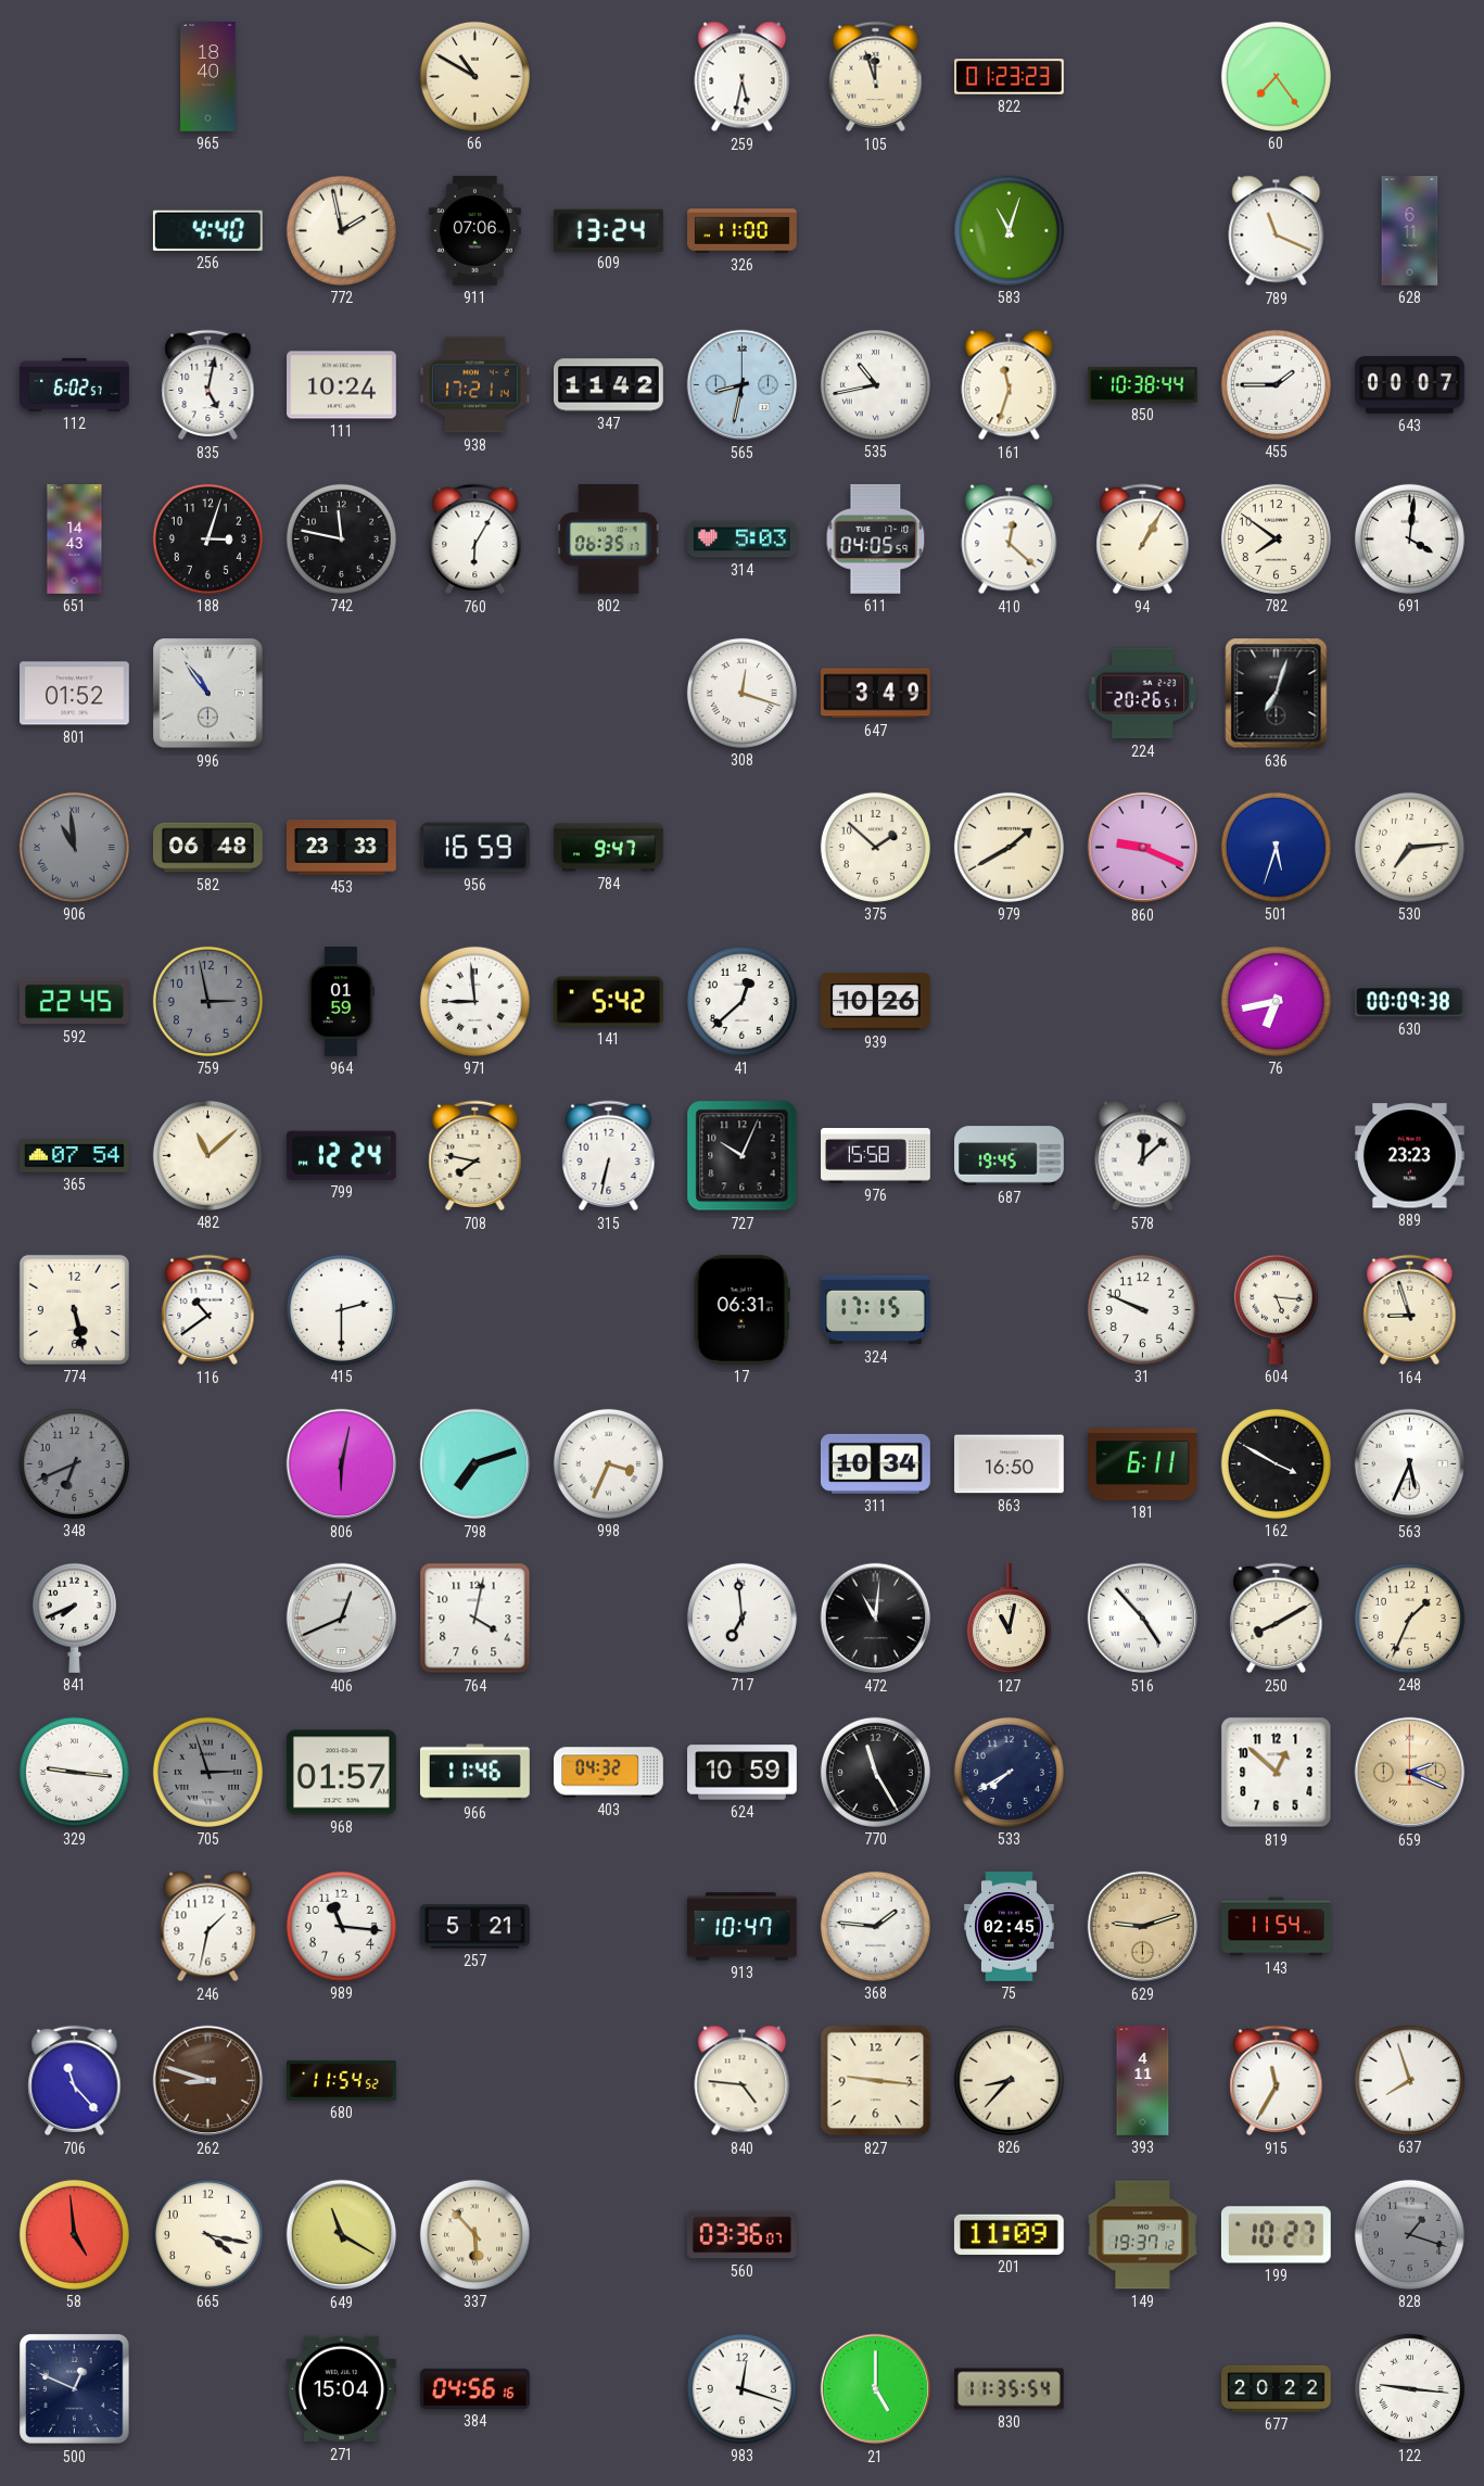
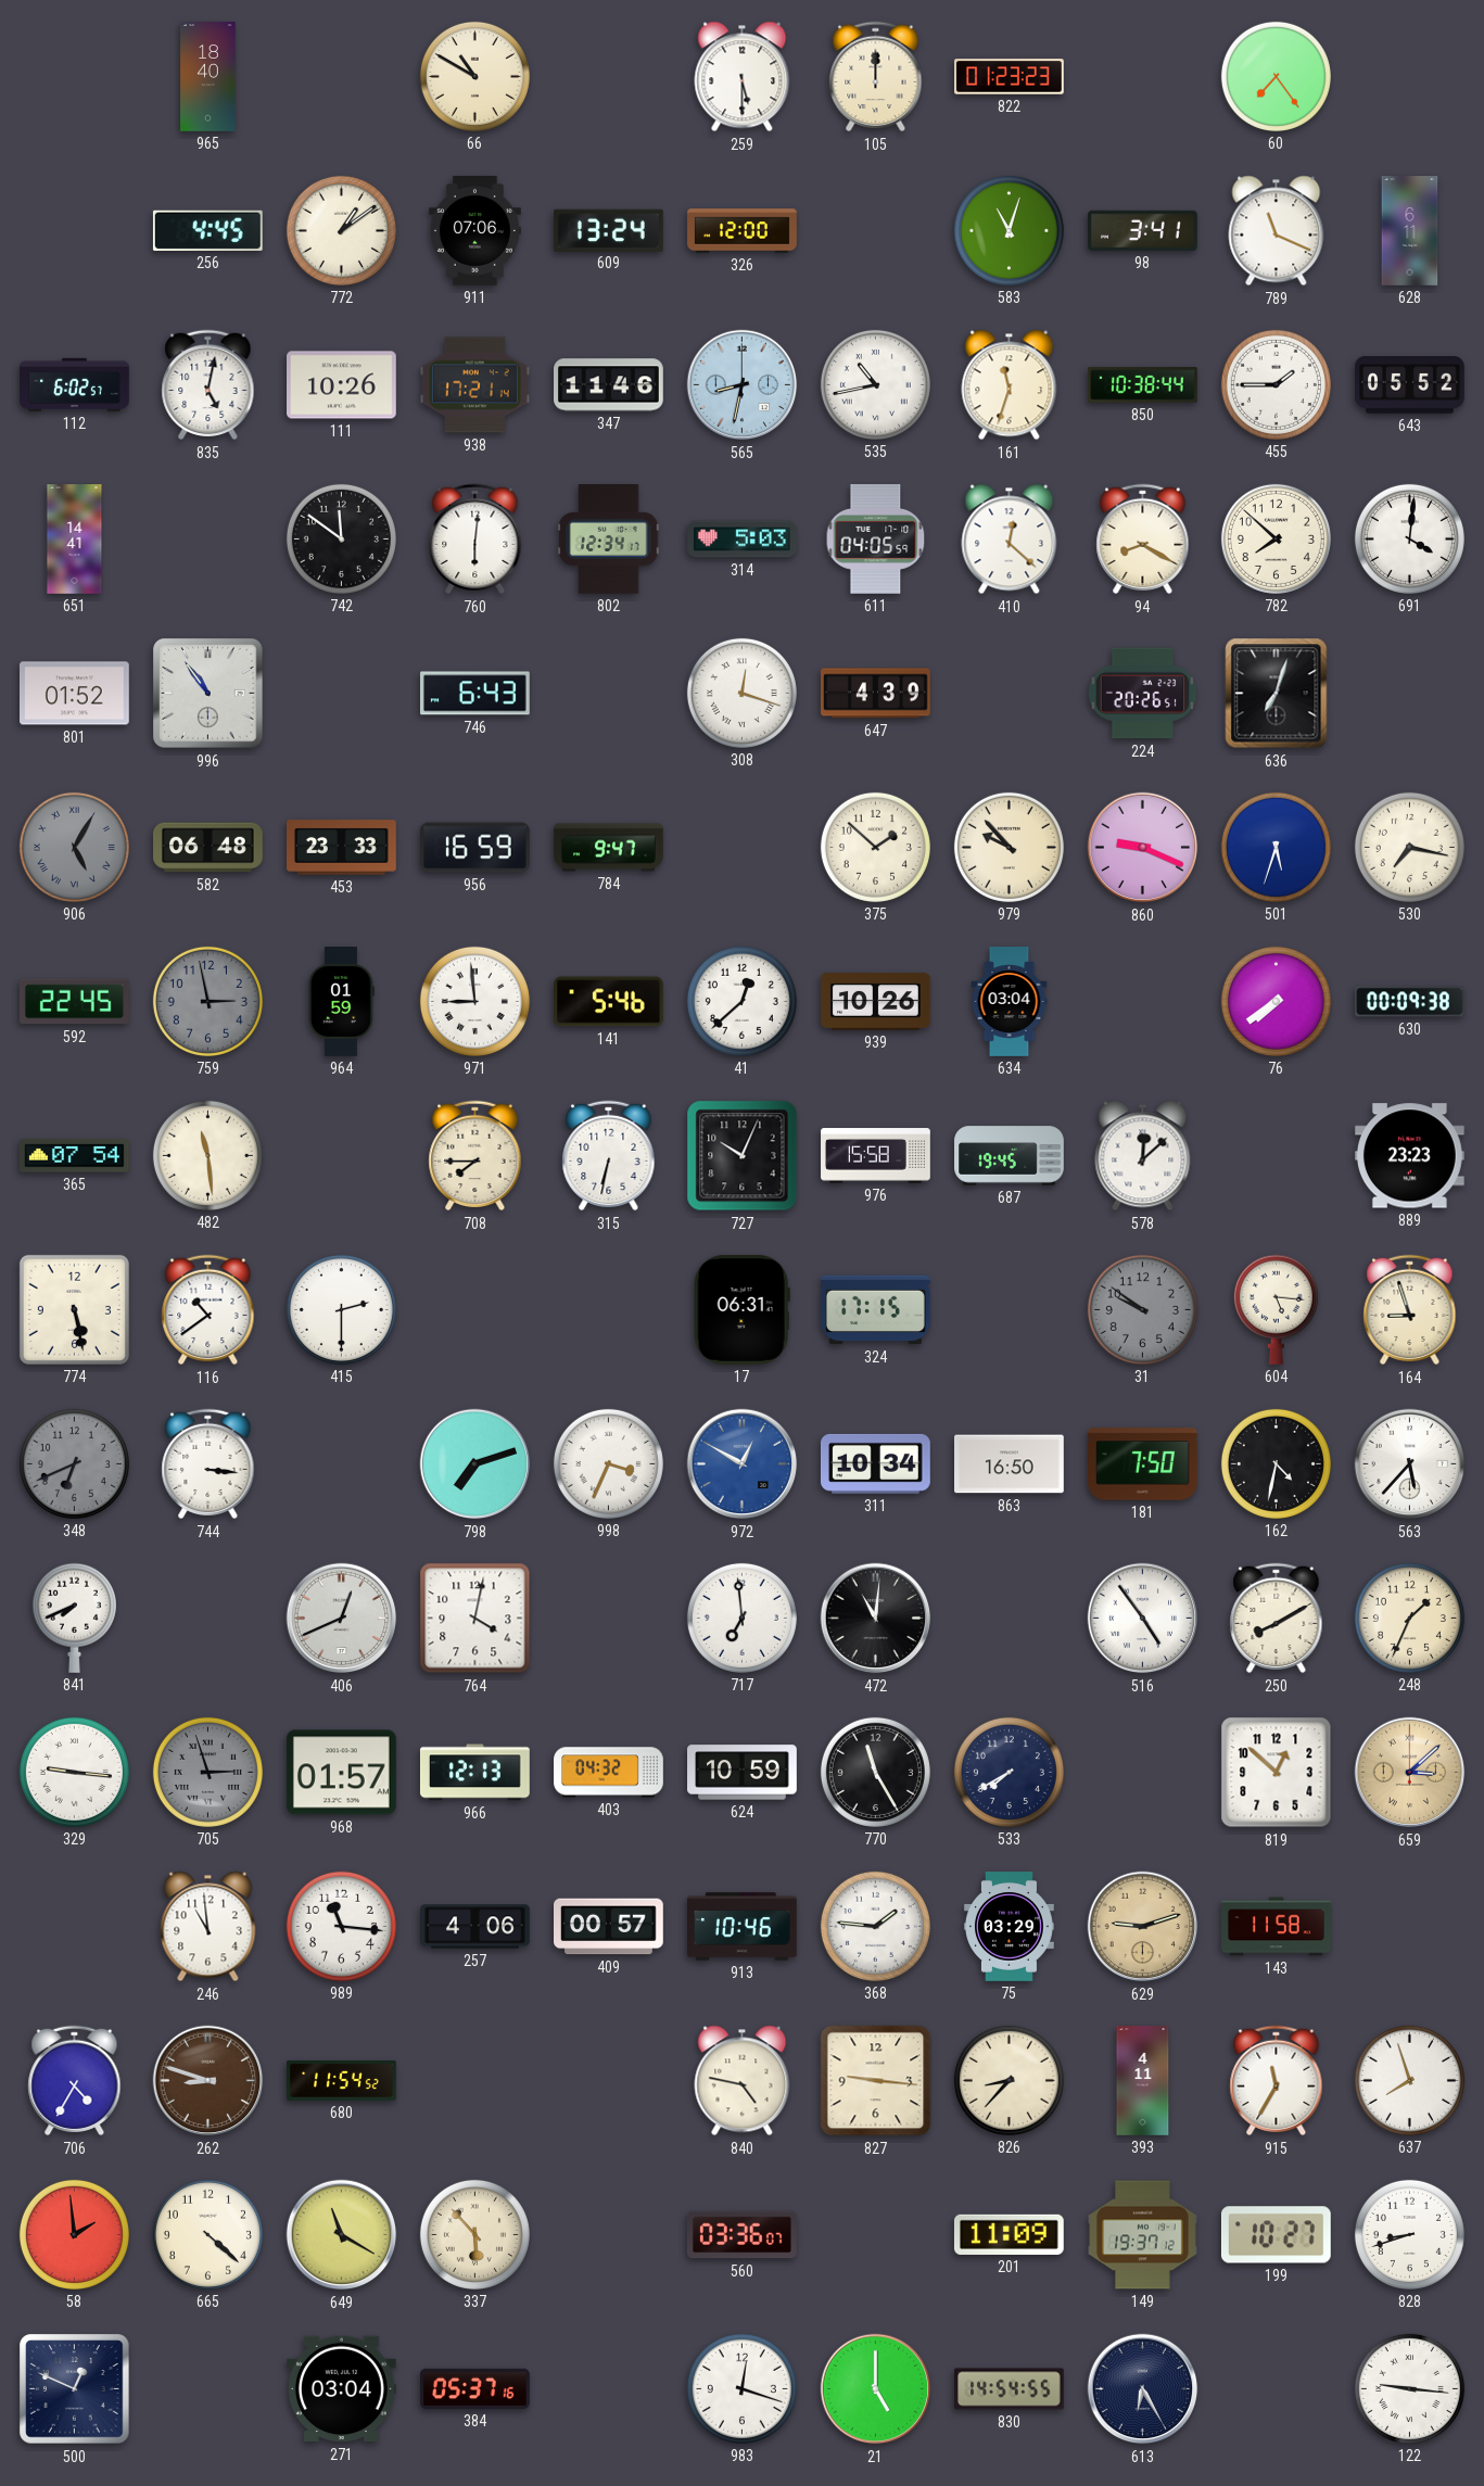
259: 5:32 -> 5:30
105: 11:57 -> 12:00
256: 4:40 -> 4:45
772: 1:58 -> 1:09
326: 11:00 -> 12:00
98: none -> 3:41
111: 10:24 -> 10:26
347: 11:42 -> 11:46
643: 00:07 -> 05:52
651: 14:43 -> 14:41
188: 3:03 -> none
742: 11:47 -> 11:51
760: 6:05 -> 6:01
802: 06:35 -> 12:34
94: 1:05 -> 8:20
782: 7:51 -> 7:52
746: none -> 6:43
647: 3:49 -> 4:39
906: 10:59 -> 5:05
979: 1:40 -> 9:53
530: 7:14 -> 7:17
141: 5:42 -> 5:46
634: none -> 03:04
76: 6:43 -> 7:39
482: 11:08 -> 11:29
799: 12:24 -> none
708: 7:47 -> 7:45
31: 9:49 -> 9:51
31 dial: white -> grey
744: none -> 3:16
806: 6:02 -> none
972: none -> 12:50
181: 6:11 -> 7:50
162: 3:50 -> 4:32
563: 5:34 -> 5:37
127: 11:02 -> none
516: 4:53 -> 4:54
966: 11:46 -> 12:13
659: 2:19 -> 3:08
246: 1:32 -> 10:59
257: 5:21 -> 4:06
409: none -> 00:57
913: 10:47 -> 10:46
75: 02:45 -> 03:29
143: 11:54 -> 11:58
706: 11:23 -> 4:35
840: 4:46 -> 4:47
58: 4:59 -> 1:59
665: 4:17 -> 4:22
828: 1:18 -> 8:42
828 dial: grey -> white
271: 15:04 -> 03:04
384: 04:56 -> 05:37
830: 11:35 -> 14:54
613: none -> 6:25
677: 20:22 -> none
